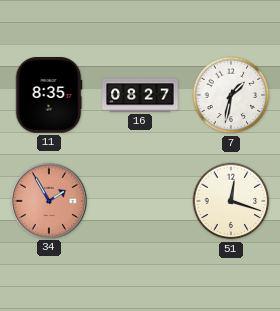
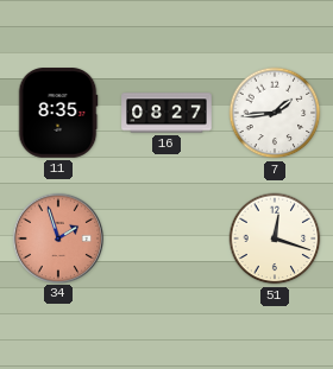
7: 1:32 -> 1:44
34: 1:55 -> 1:57
